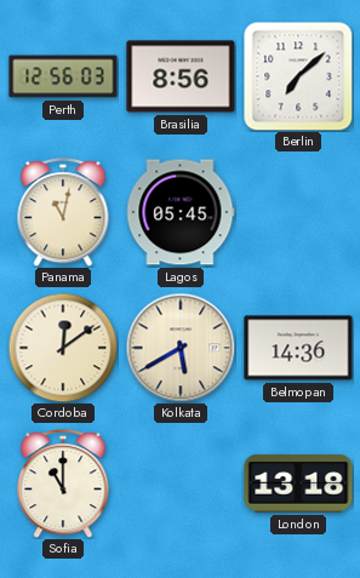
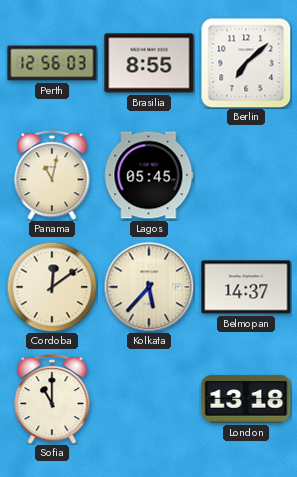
Brasilia: 8:56 -> 8:55
Kolkata: 5:40 -> 5:37
Belmopan: 14:36 -> 14:37
